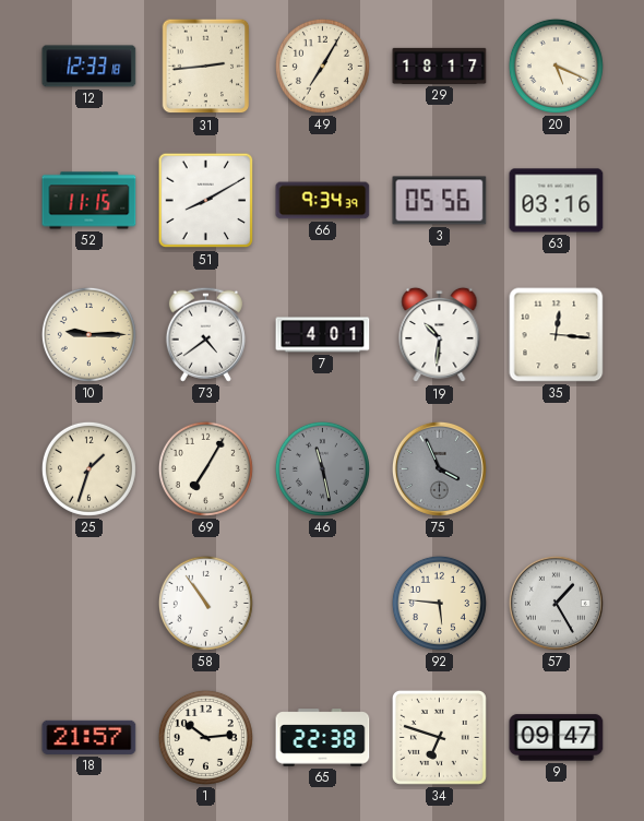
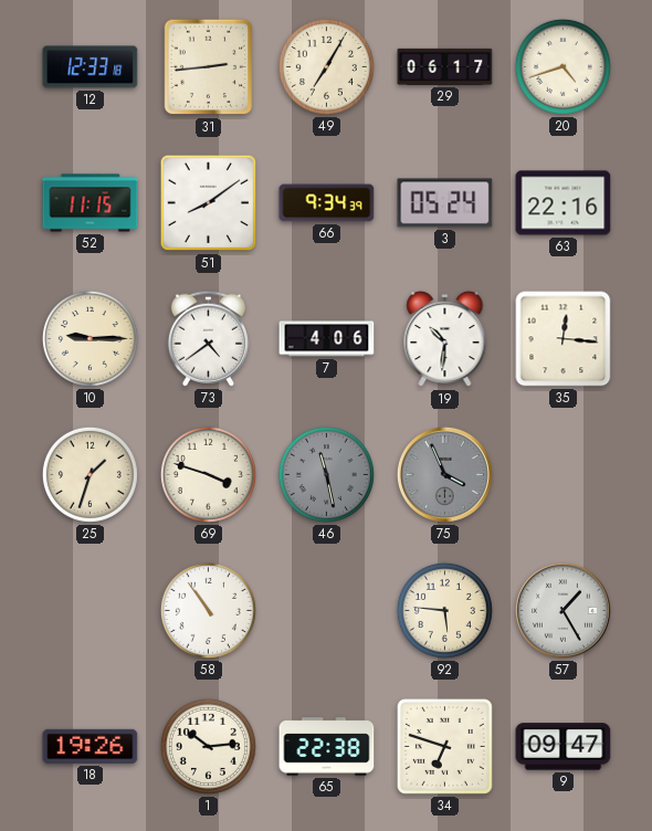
29: 18:17 -> 06:17
20: 5:19 -> 4:42
51: 8:10 -> 8:09
3: 05:56 -> 05:24
63: 03:16 -> 22:16
7: 4:01 -> 4:06
69: 7:05 -> 3:48
18: 21:57 -> 19:26
